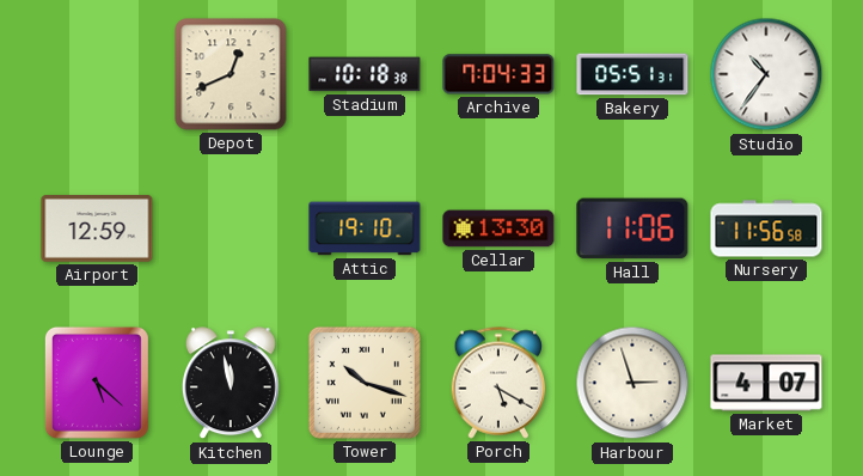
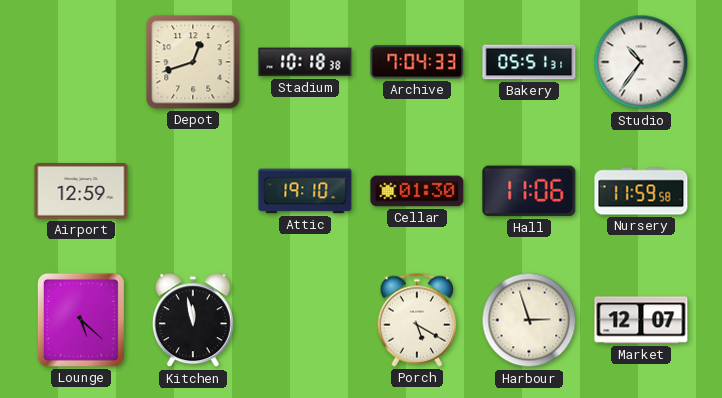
Depot: 12:41 -> 12:42
Cellar: 13:30 -> 01:30
Nursery: 11:56 -> 11:59
Tower: 10:18 -> none
Market: 4:07 -> 12:07
